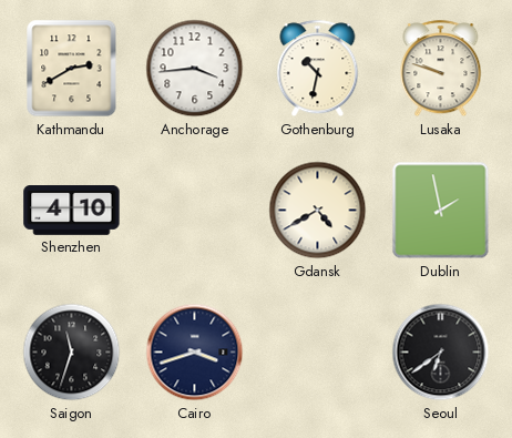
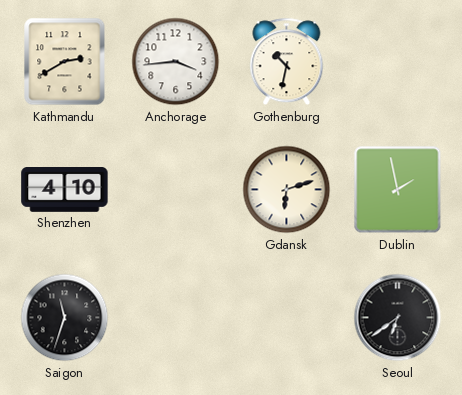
Lusaka: 9:48 -> none
Gdansk: 4:40 -> 6:12
Cairo: 3:42 -> none
